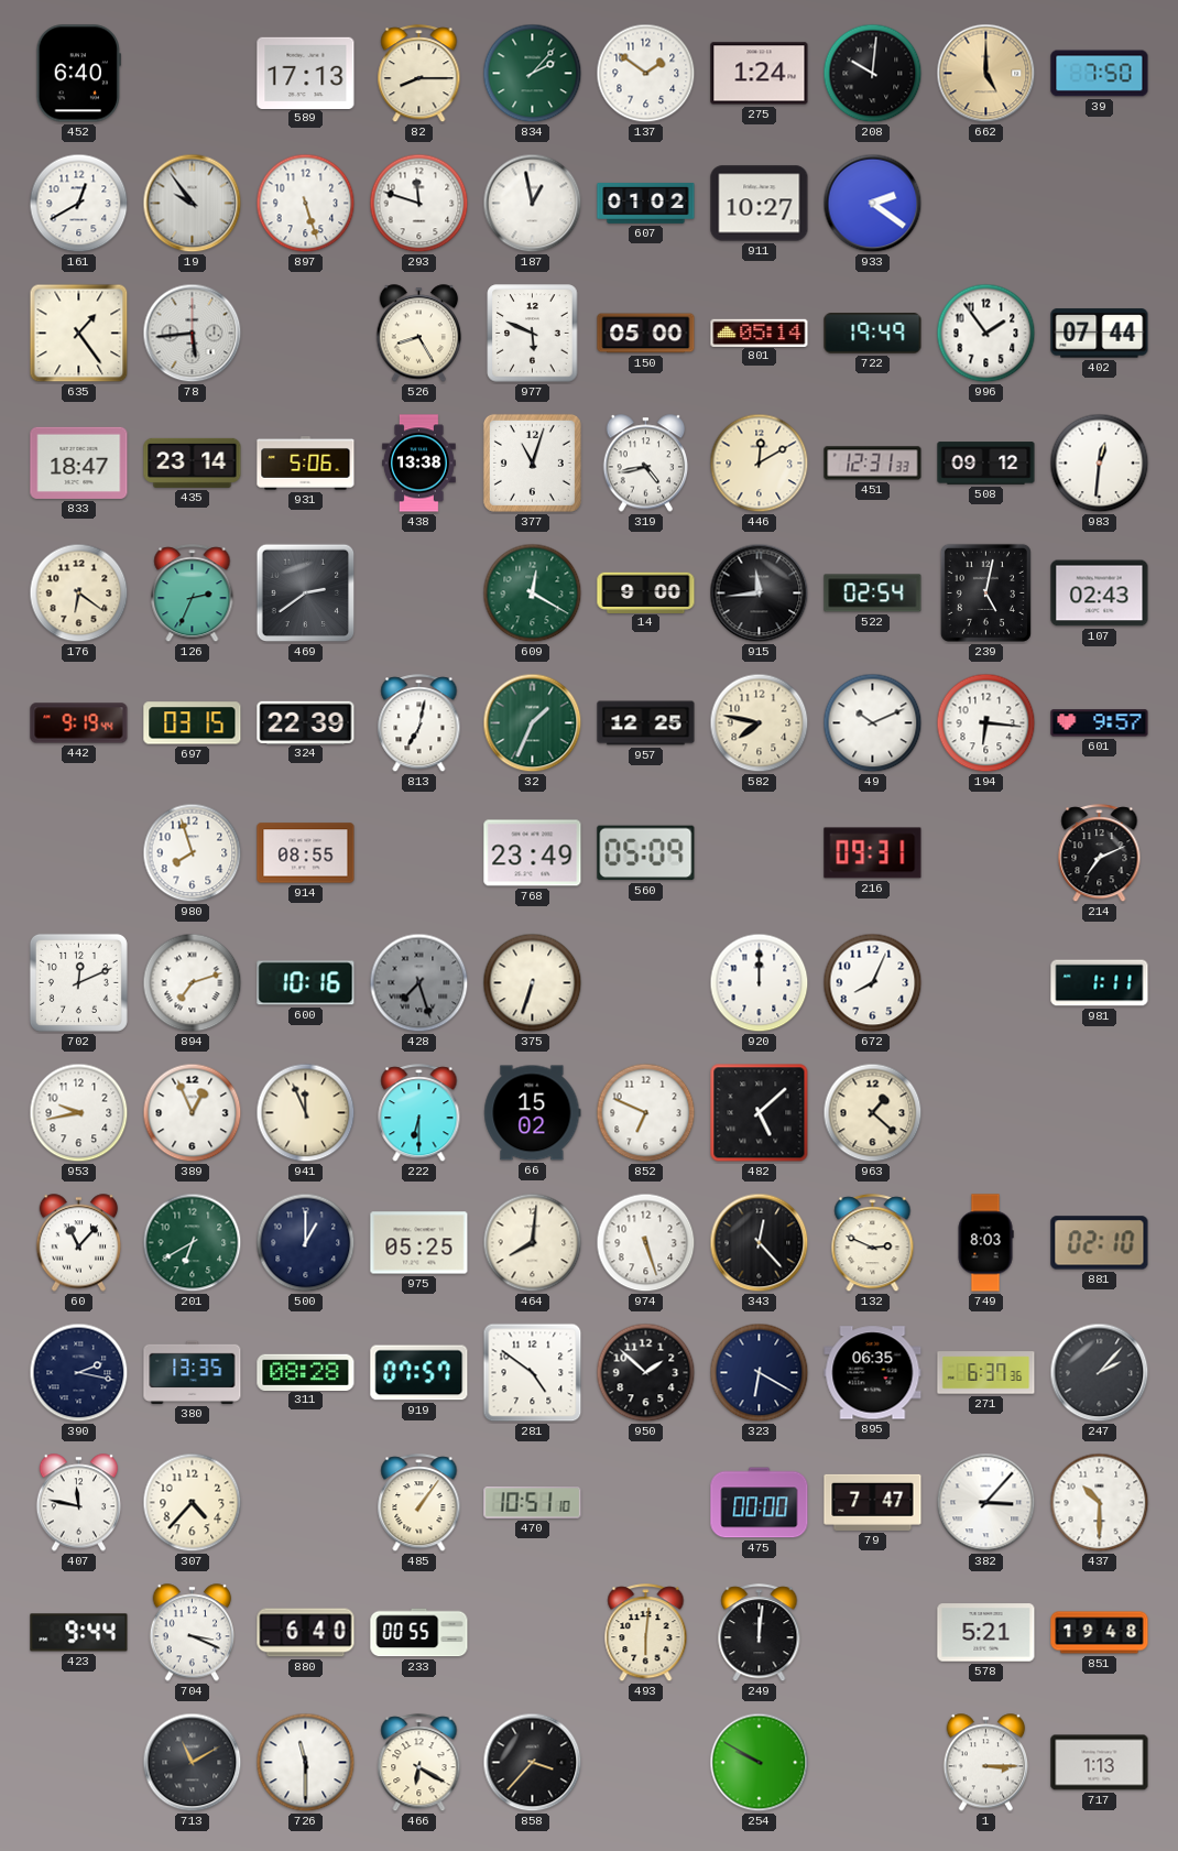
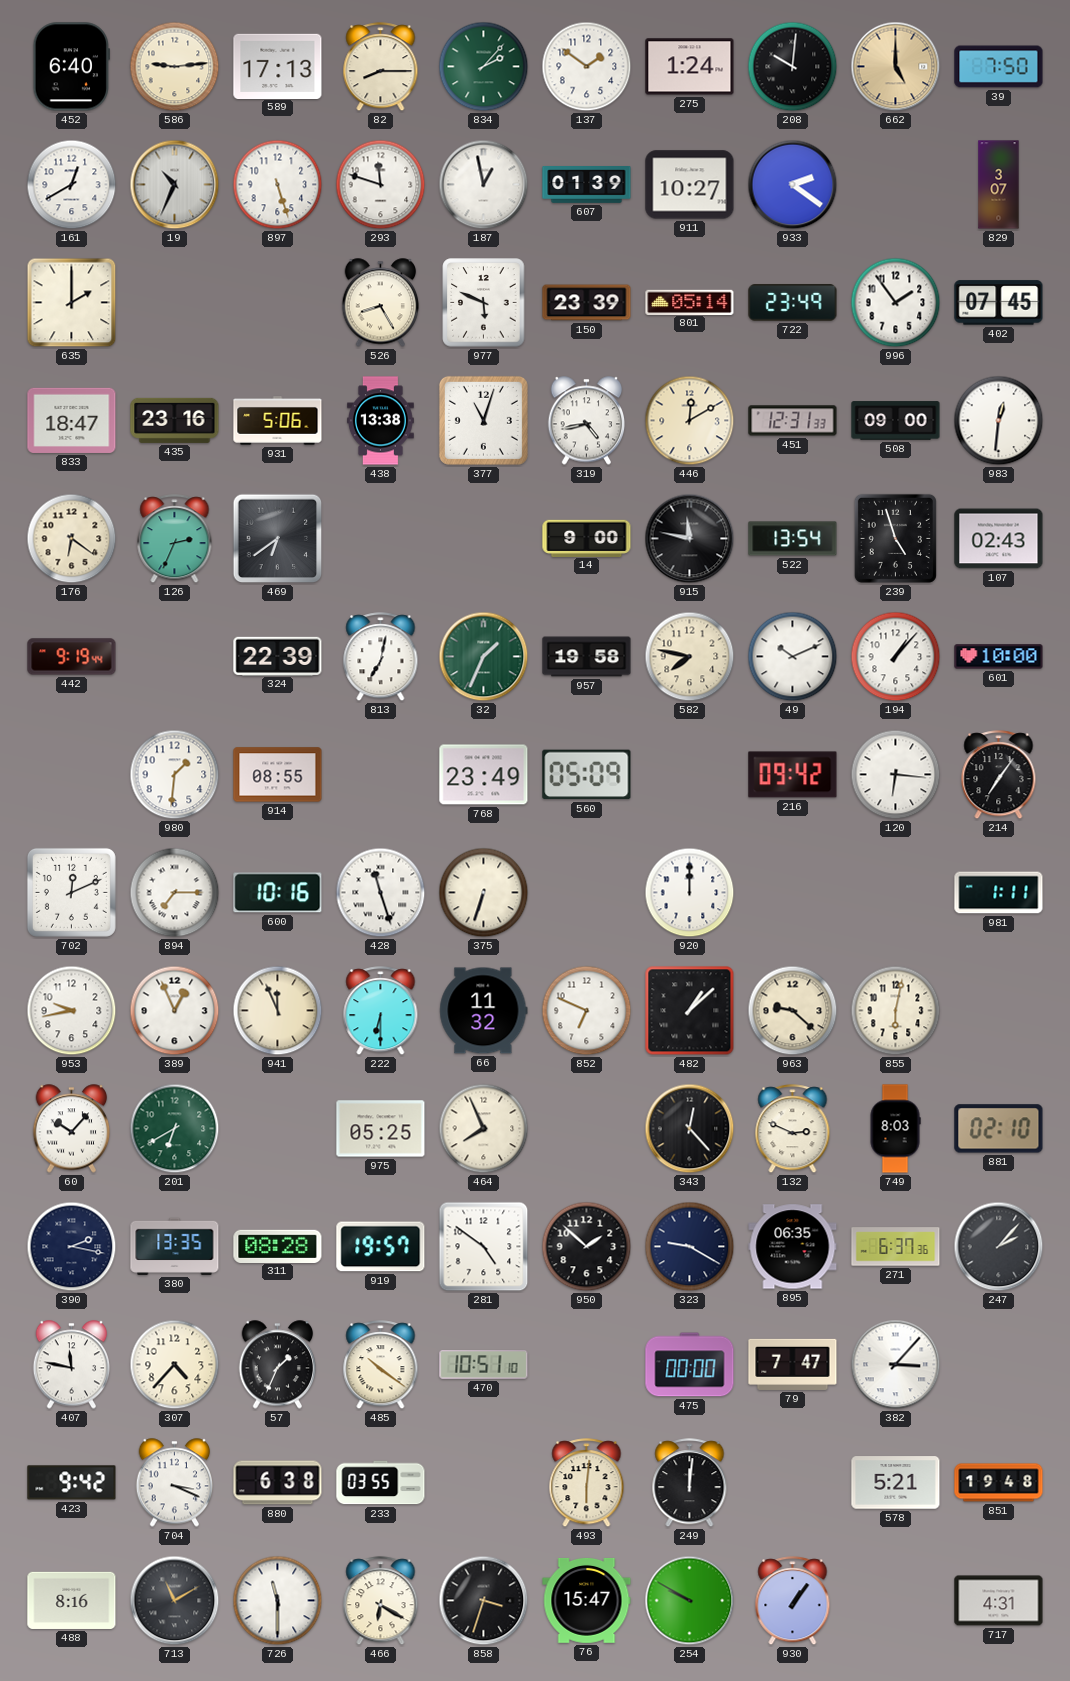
586: none -> 9:14
19: 9:54 -> 10:34
607: 01:02 -> 01:39
829: none -> 3:07
635: 1:24 -> 2:00
78: 5:44 -> none
150: 05:00 -> 23:39
722: 19:49 -> 23:49
402: 07:44 -> 07:45
435: 23:14 -> 23:16
508: 09:12 -> 09:00
469: 2:39 -> 6:39
609: 12:20 -> none
915: 11:44 -> 11:47
522: 02:54 -> 13:54
239: 5:02 -> 4:57
697: 03:15 -> none
957: 12:25 -> 19:58
194: 6:16 -> 1:07
601: 9:57 -> 10:00
980: 7:57 -> 1:31
216: 09:31 -> 09:42
120: none -> 6:16
214: 7:11 -> 7:06
894: 7:12 -> 7:15
428: 7:27 -> 11:27
428 dial: grey -> white
672: 8:04 -> none
66: 15:02 -> 11:32
482: 5:08 -> 1:08
963: 1:22 -> 9:22
855: none -> 6:02
60: 11:07 -> 10:07
500: 1:00 -> none
464: 8:01 -> 7:56
974: 5:27 -> none
919: 07:57 -> 19:57
323: 6:20 -> 9:20
57: none -> 1:34
485: 1:06 -> 10:21
437: 10:30 -> none
423: 9:44 -> 9:42
880: 6:40 -> 6:38
233: 00:55 -> 03:55
488: none -> 8:16
858: 3:37 -> 3:33
76: none -> 15:47
930: none -> 1:06
1: 3:15 -> none
717: 1:13 -> 4:31
